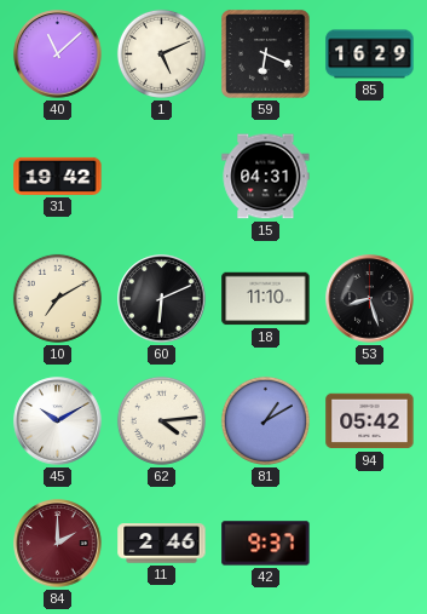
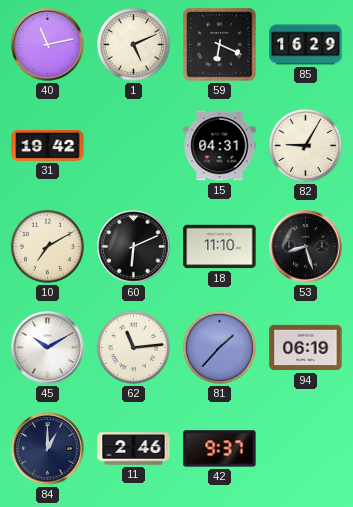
40: 11:08 -> 11:13
82: none -> 9:05
62: 4:14 -> 11:14
81: 1:10 -> 1:37
94: 05:42 -> 06:19
84: 2:00 -> 1:00
84 dial: burgundy -> navy
